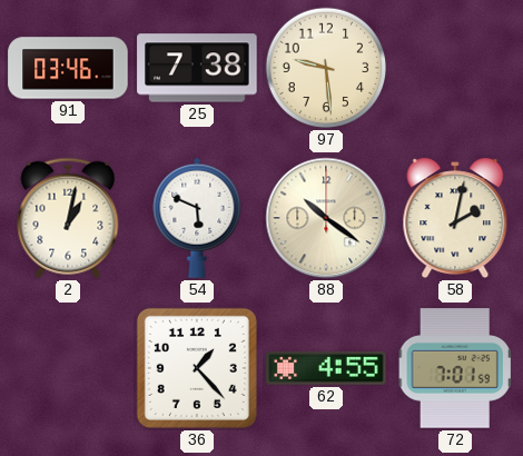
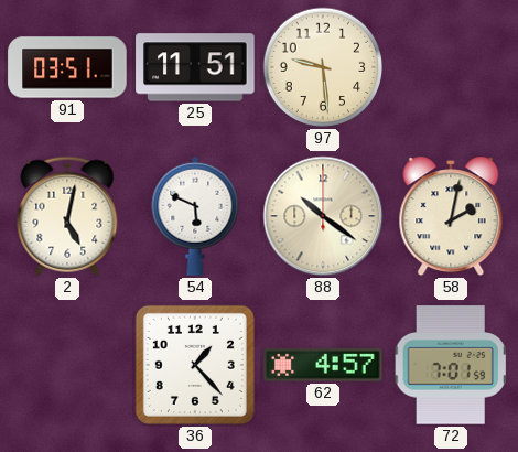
91: 03:46 -> 03:51
25: 7:38 -> 11:51
2: 1:02 -> 5:02
62: 4:55 -> 4:57
